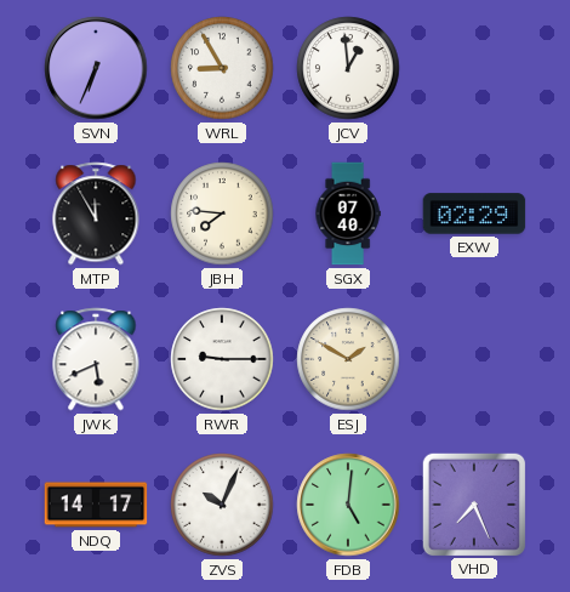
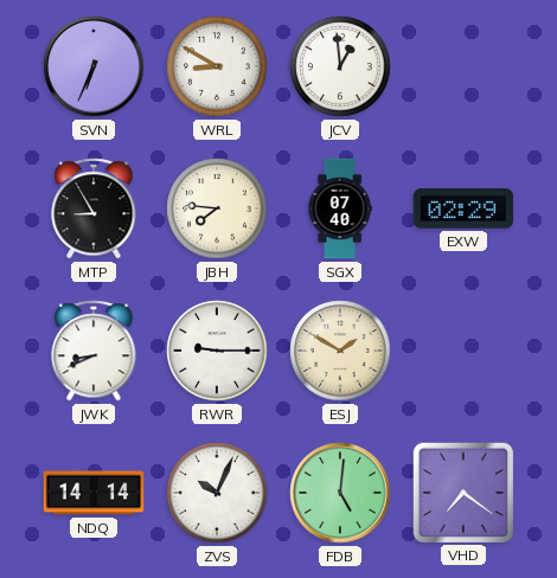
WRL: 8:55 -> 8:50
MTP: 11:55 -> 8:55
JWK: 5:41 -> 8:41
NDQ: 14:17 -> 14:14
VHD: 7:26 -> 7:21
